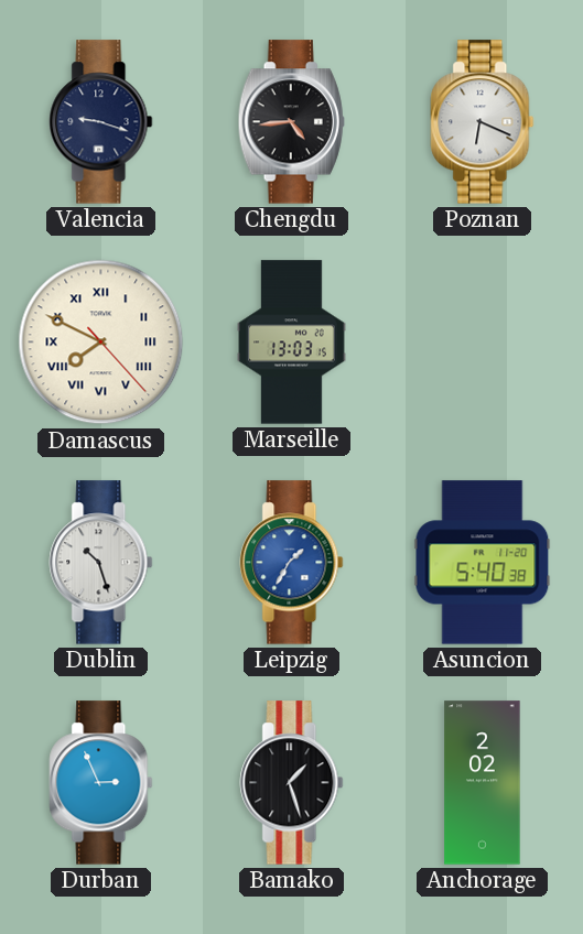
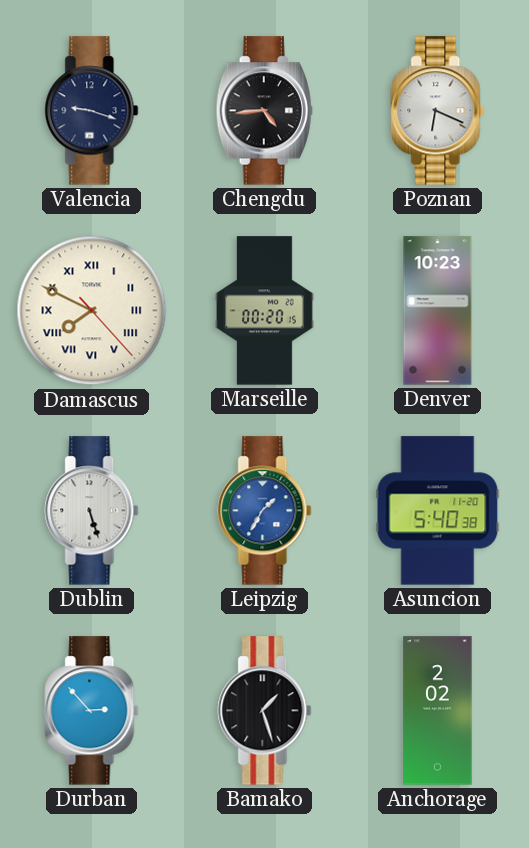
Marseille: 13:03 -> 00:20
Denver: none -> 10:23
Dublin: 10:27 -> 5:27
Durban: 2:56 -> 2:53
